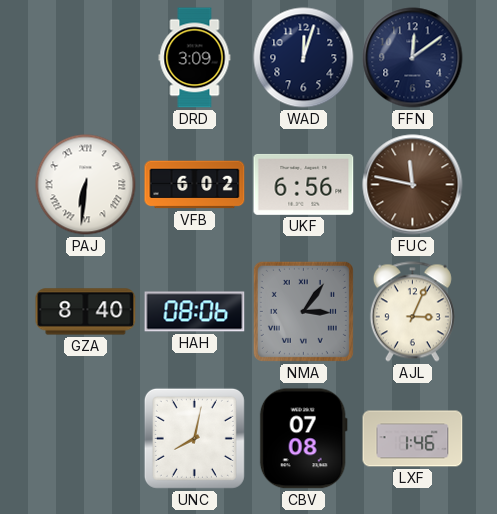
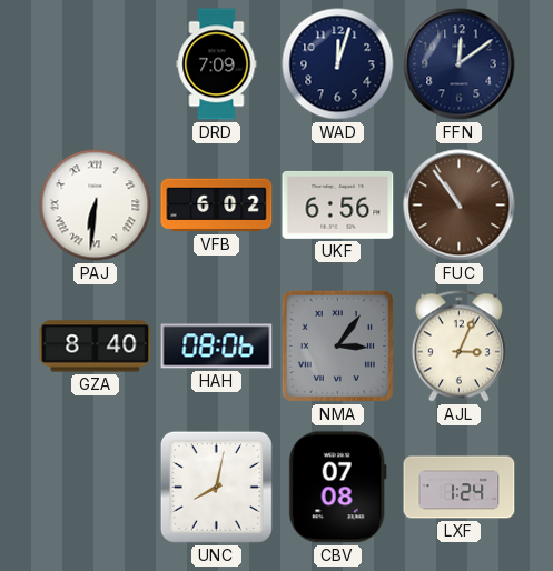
DRD: 3:09 -> 7:09
FUC: 11:47 -> 10:54
LXF: 1:46 -> 1:24
